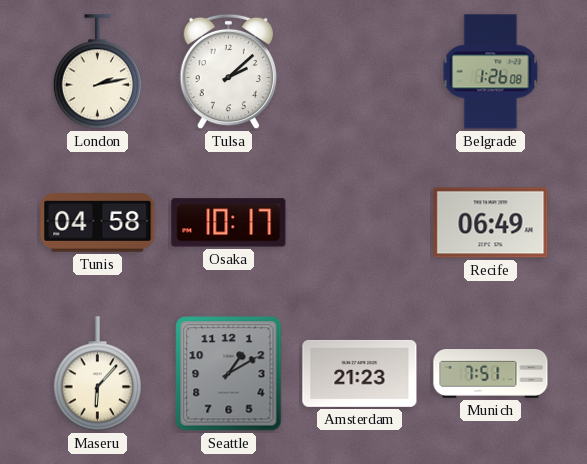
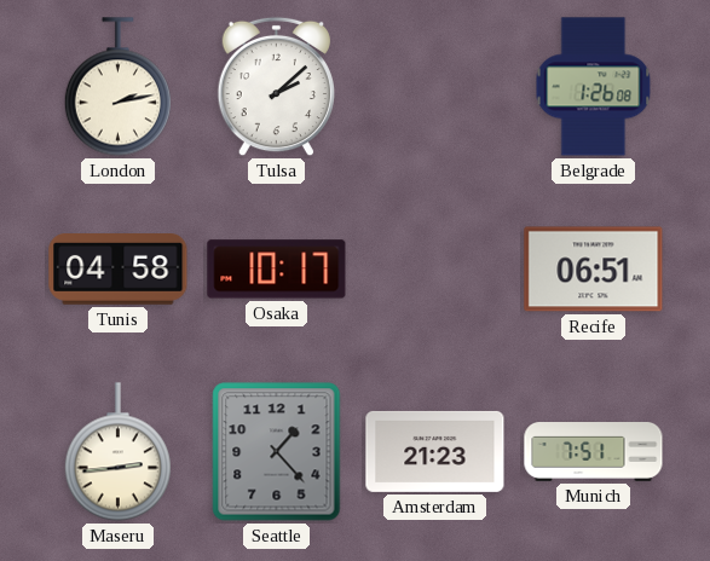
Recife: 06:49 -> 06:51
Maseru: 6:07 -> 2:44
Seattle: 1:10 -> 1:23
